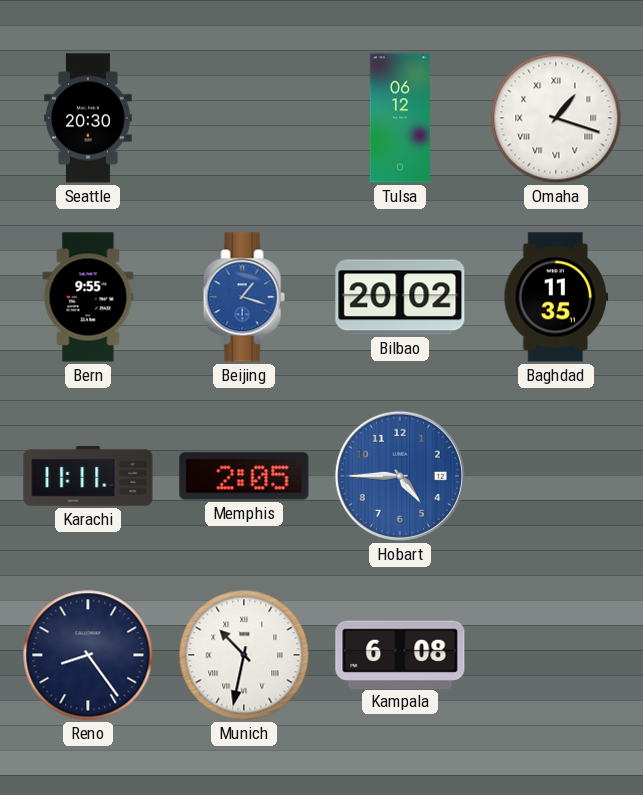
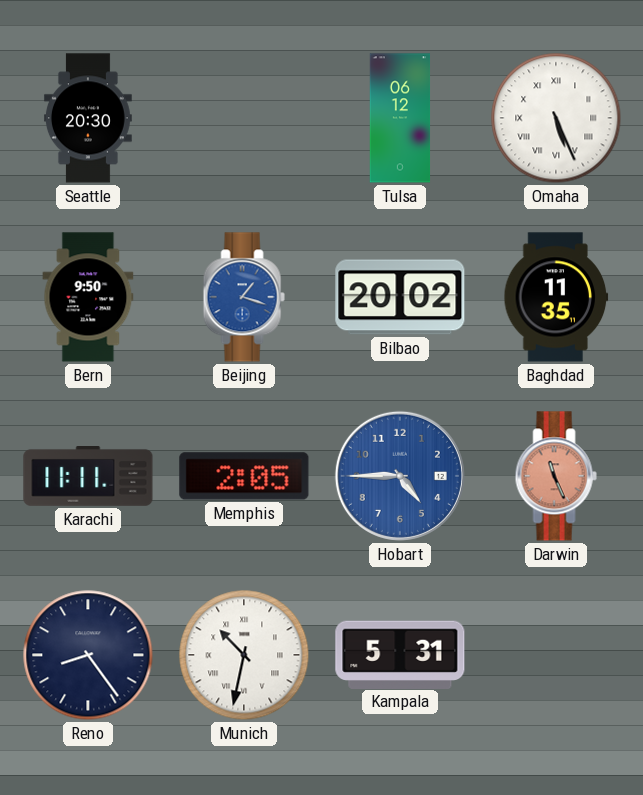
Omaha: 1:18 -> 5:26
Bern: 9:55 -> 9:50
Darwin: none -> 11:26
Kampala: 6:08 -> 5:31
